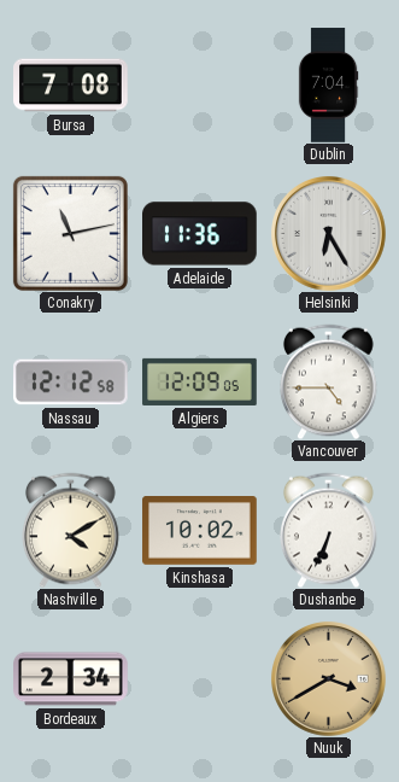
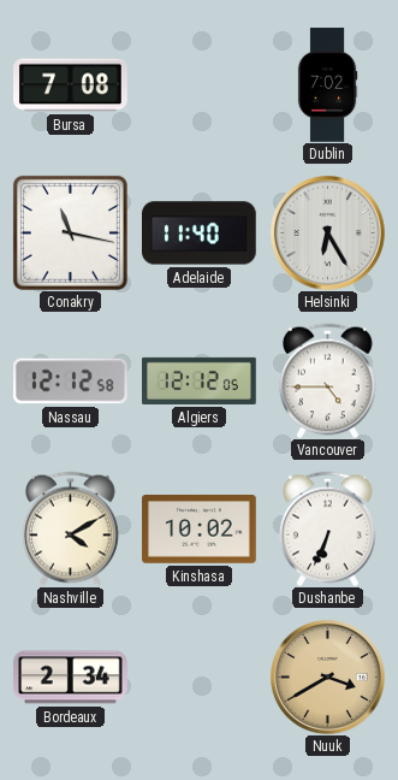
Dublin: 7:04 -> 7:02
Conakry: 11:13 -> 11:17
Adelaide: 11:36 -> 11:40
Algiers: 12:09 -> 12:12
